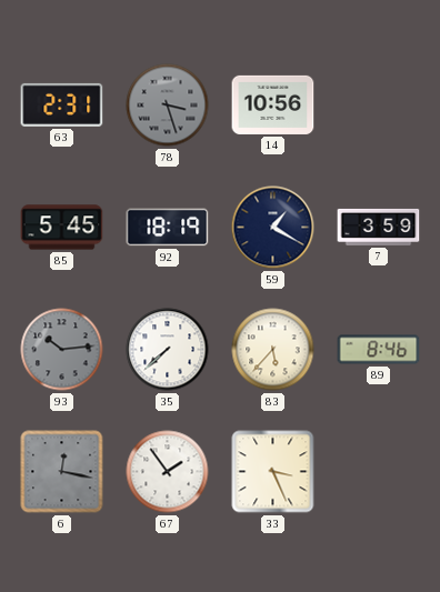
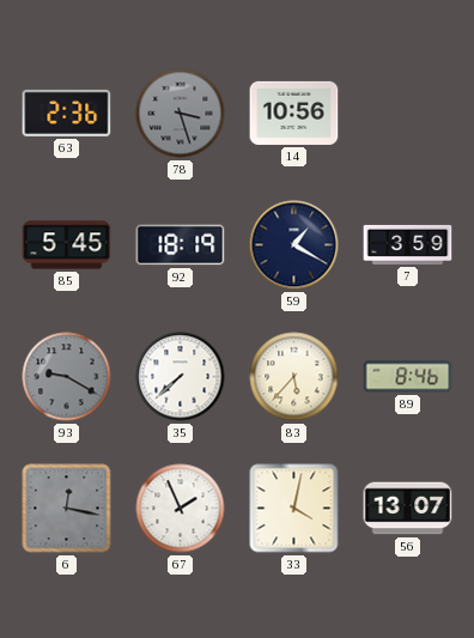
63: 2:31 -> 2:36
93: 10:14 -> 9:20
67: 1:54 -> 1:56
33: 3:26 -> 4:02
56: none -> 13:07
